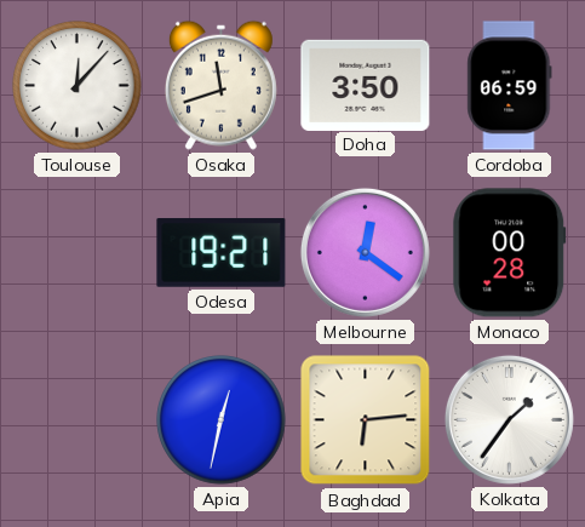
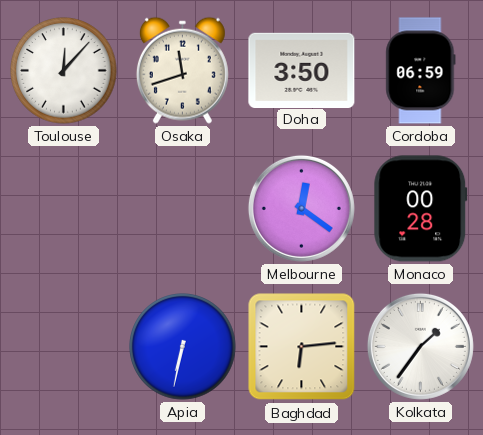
Odesa: 19:21 -> none
Apia: 12:32 -> 6:32
